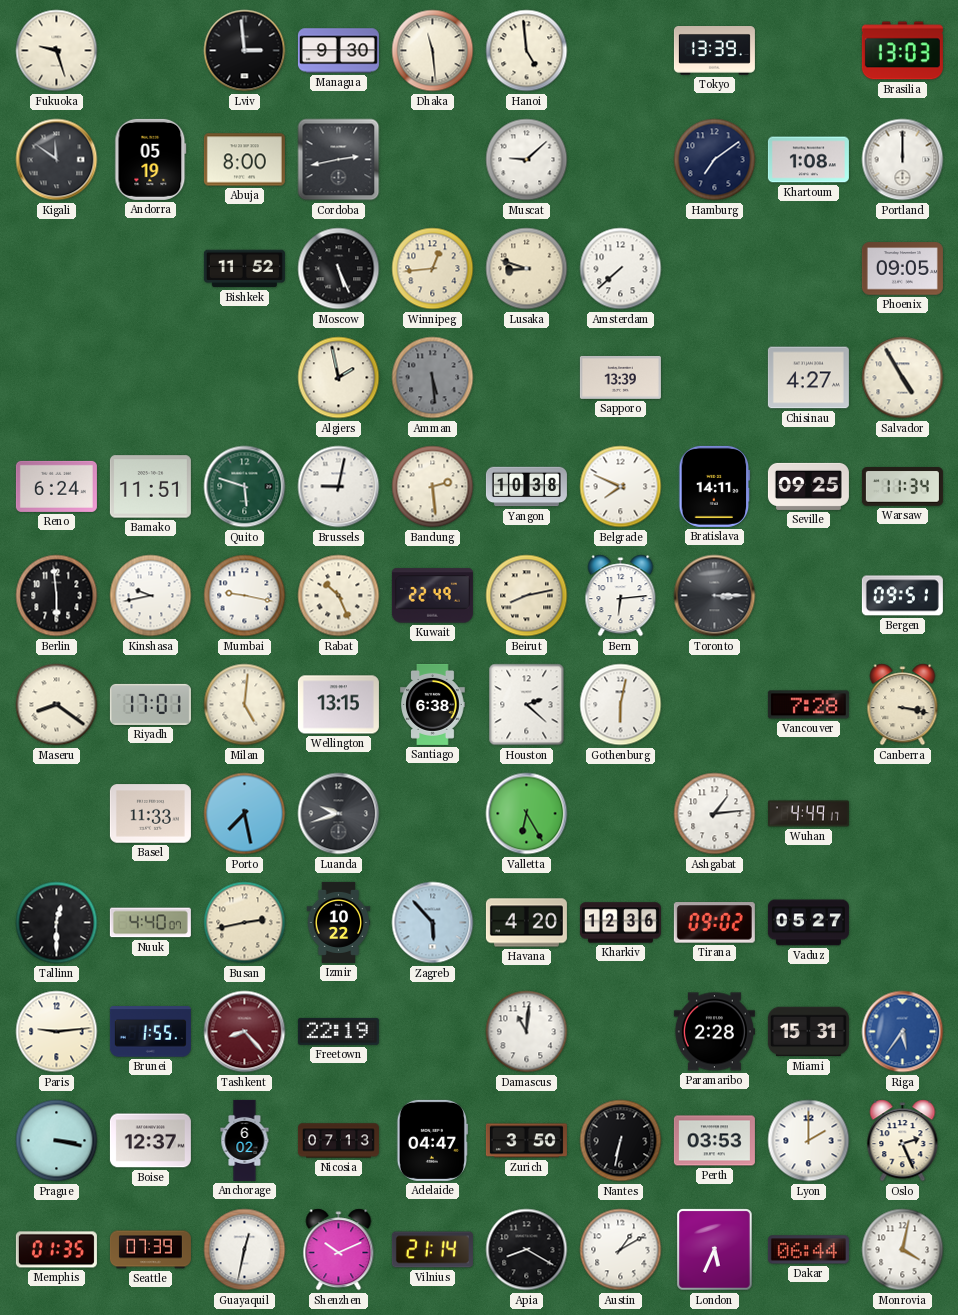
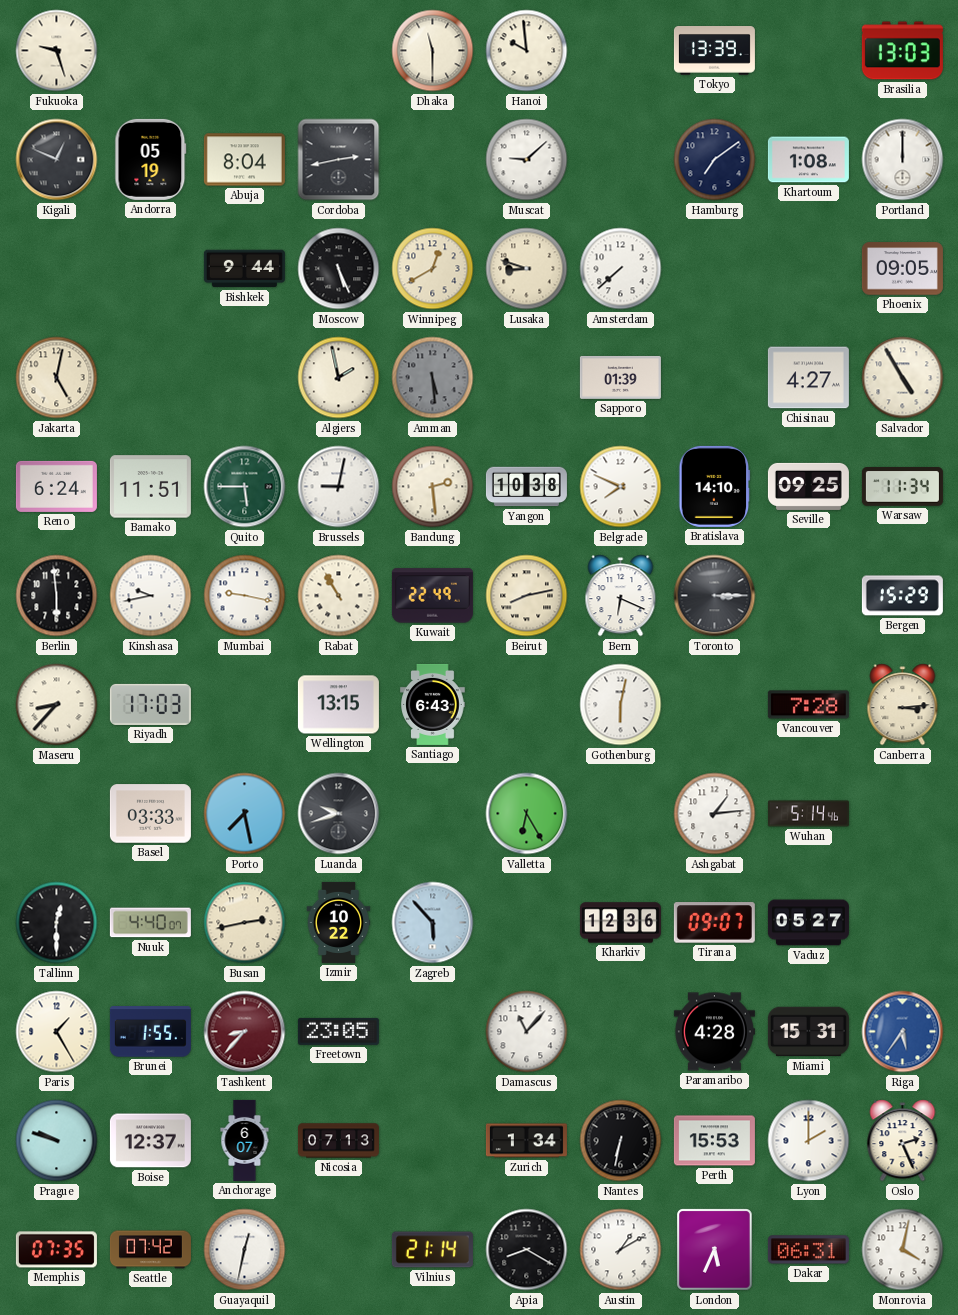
Lviv: 2:59 -> none
Managua: 9:30 -> none
Dhaka: 11:29 -> 11:30
Hanoi: 4:59 -> 9:59
Kigali: 11:51 -> 12:49
Abuja: 8:00 -> 8:04
Bishkek: 11:52 -> 9:44
Winnipeg: 12:44 -> 12:40
Jakarta: none -> 5:02
Sapporo: 13:39 -> 01:39
Quito: 5:48 -> 5:45
Bratislava: 14:11 -> 14:10
Rabat: 10:26 -> 10:55
Bern: 6:14 -> 6:19
Bergen: 09:51 -> 15:29
Maseru: 8:21 -> 8:37
Riyadh: 17:01 -> 17:03
Milan: 5:01 -> none
Santiago: 6:38 -> 6:43
Houston: 2:22 -> none
Canberra: 3:17 -> 3:14
Basel: 11:33 -> 03:33
Wuhan: 4:49 -> 5:14
Havana: 4:20 -> none
Tirana: 09:02 -> 09:07
Paris: 9:14 -> 1:25
Tashkent: 8:23 -> 8:37
Freetown: 22:19 -> 23:05
Damascus: 11:01 -> 11:07
Paramaribo: 2:28 -> 4:28
Prague: 3:17 -> 9:48
Anchorage: 6:02 -> 6:07
Adelaide: 04:47 -> none
Zurich: 3:50 -> 1:34
Perth: 03:53 -> 15:53
Memphis: 01:35 -> 07:35
Seattle: 07:39 -> 07:42
Shenzhen: 10:11 -> none
Dakar: 06:44 -> 06:31
